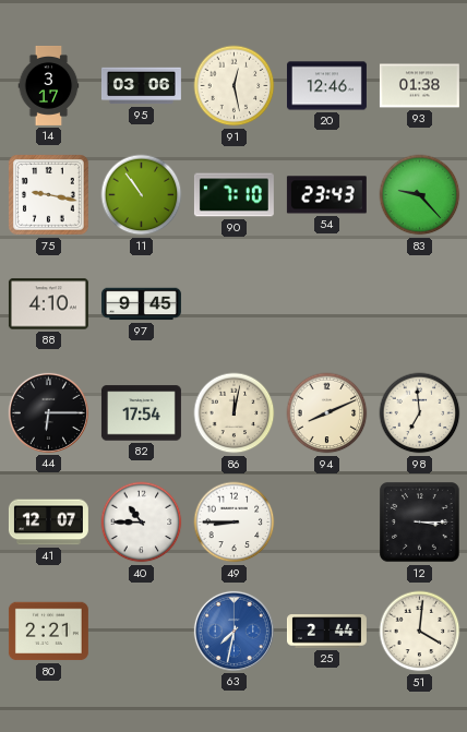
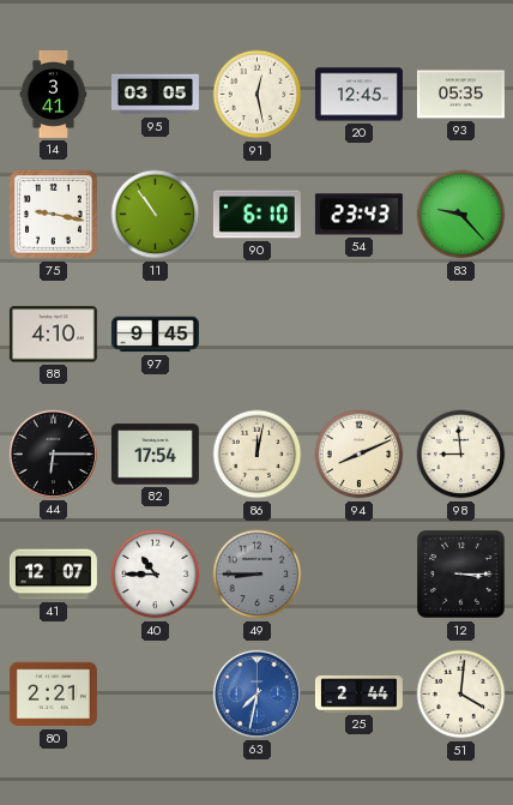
14: 3:17 -> 3:41
95: 03:06 -> 03:05
20: 12:46 -> 12:45
93: 01:38 -> 05:35
90: 7:10 -> 6:10
98: 6:59 -> 8:59
49 dial: white -> grey
